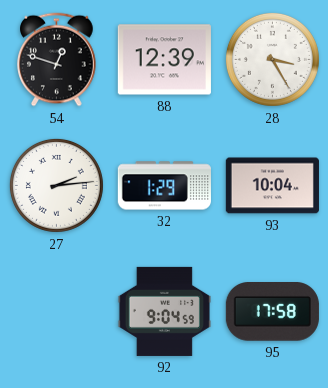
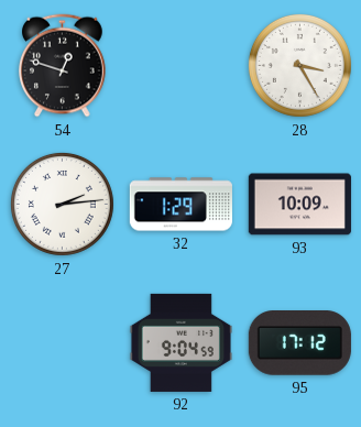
88: 12:39 -> none
93: 10:04 -> 10:09
95: 17:58 -> 17:12
